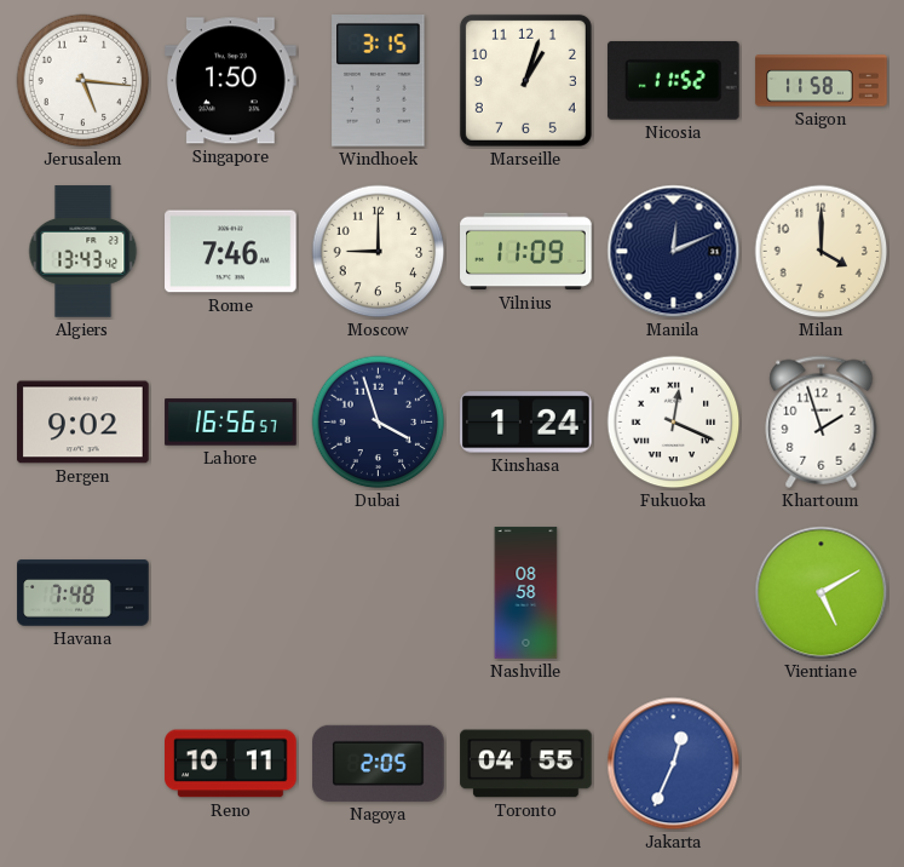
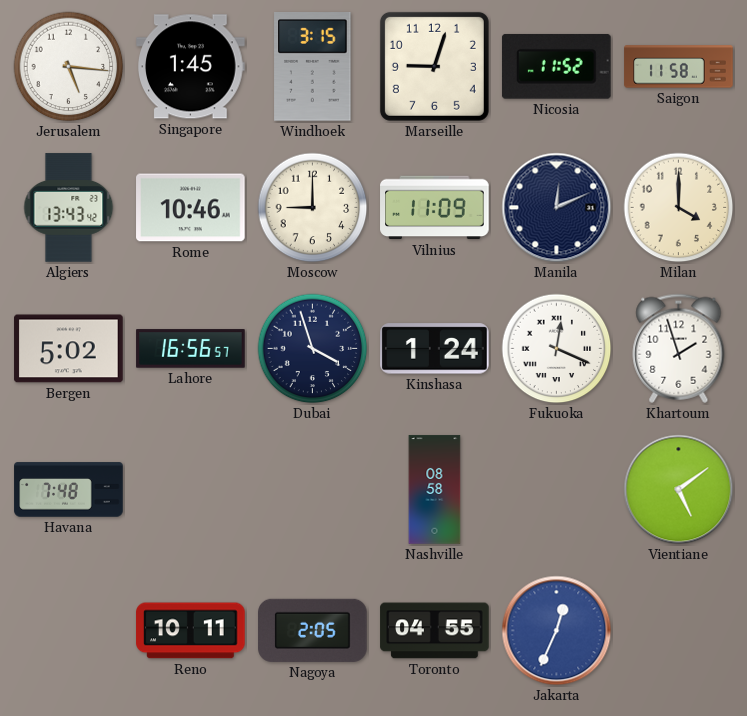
Singapore: 1:50 -> 1:45
Marseille: 1:03 -> 9:03
Rome: 7:46 -> 10:46
Bergen: 9:02 -> 5:02
Vientiane: 5:10 -> 5:09
